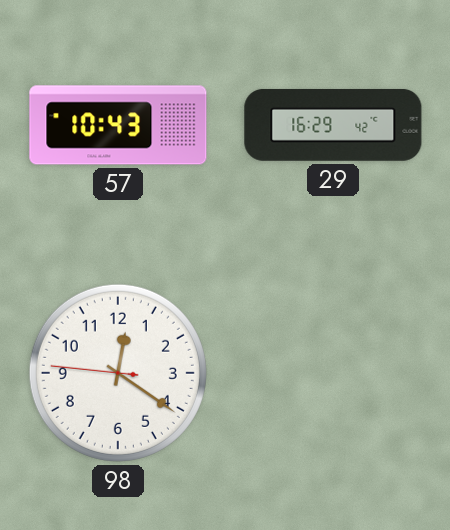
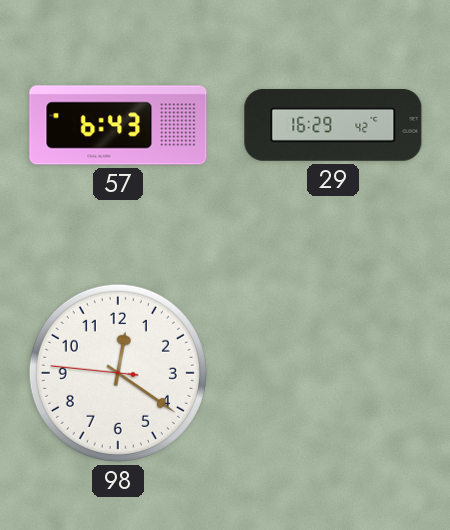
57: 10:43 -> 6:43
